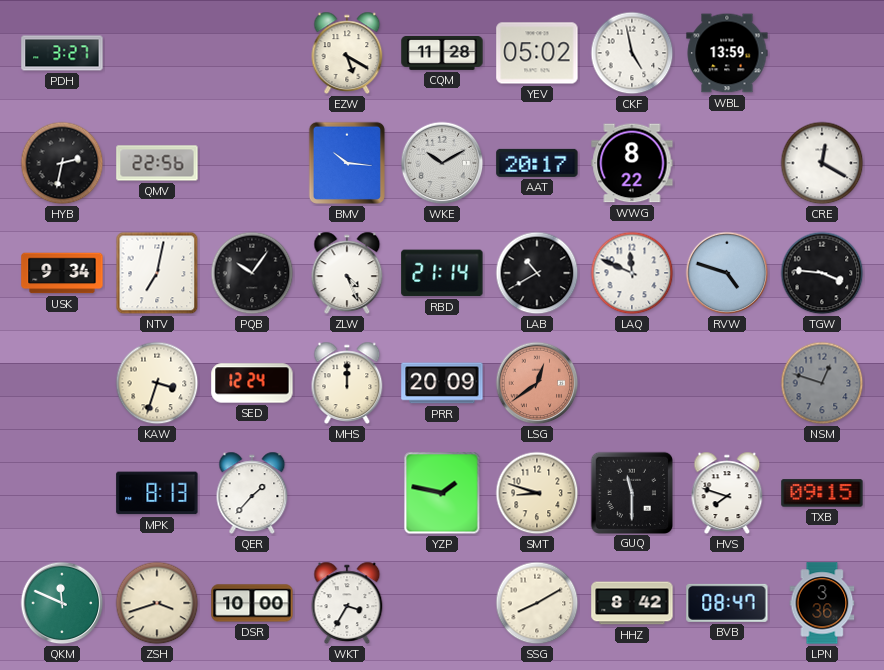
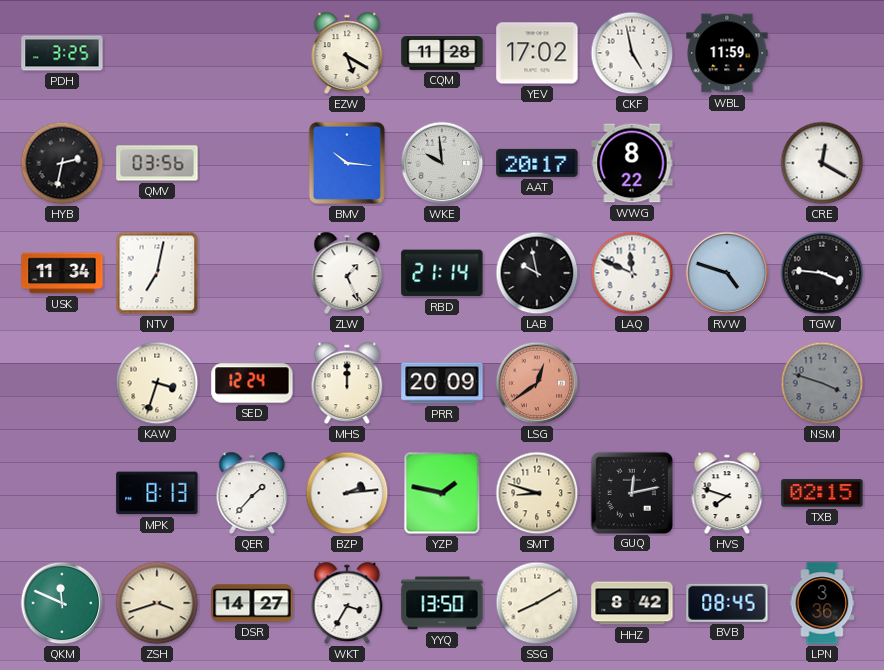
PDH: 3:27 -> 3:25
YEV: 05:02 -> 17:02
WBL: 13:59 -> 11:59
QMV: 22:56 -> 03:56
WKE: 10:10 -> 9:59
USK: 9:34 -> 11:34
PQB: 10:06 -> none
ZLW: 4:26 -> 1:26
LAB: 10:40 -> 9:58
NSM: 12:48 -> 3:48
BZP: none -> 2:14
GUQ: 11:30 -> 12:13
TXB: 09:15 -> 02:15
DSR: 10:00 -> 14:27
YYQ: none -> 13:50
BVB: 08:47 -> 08:45
